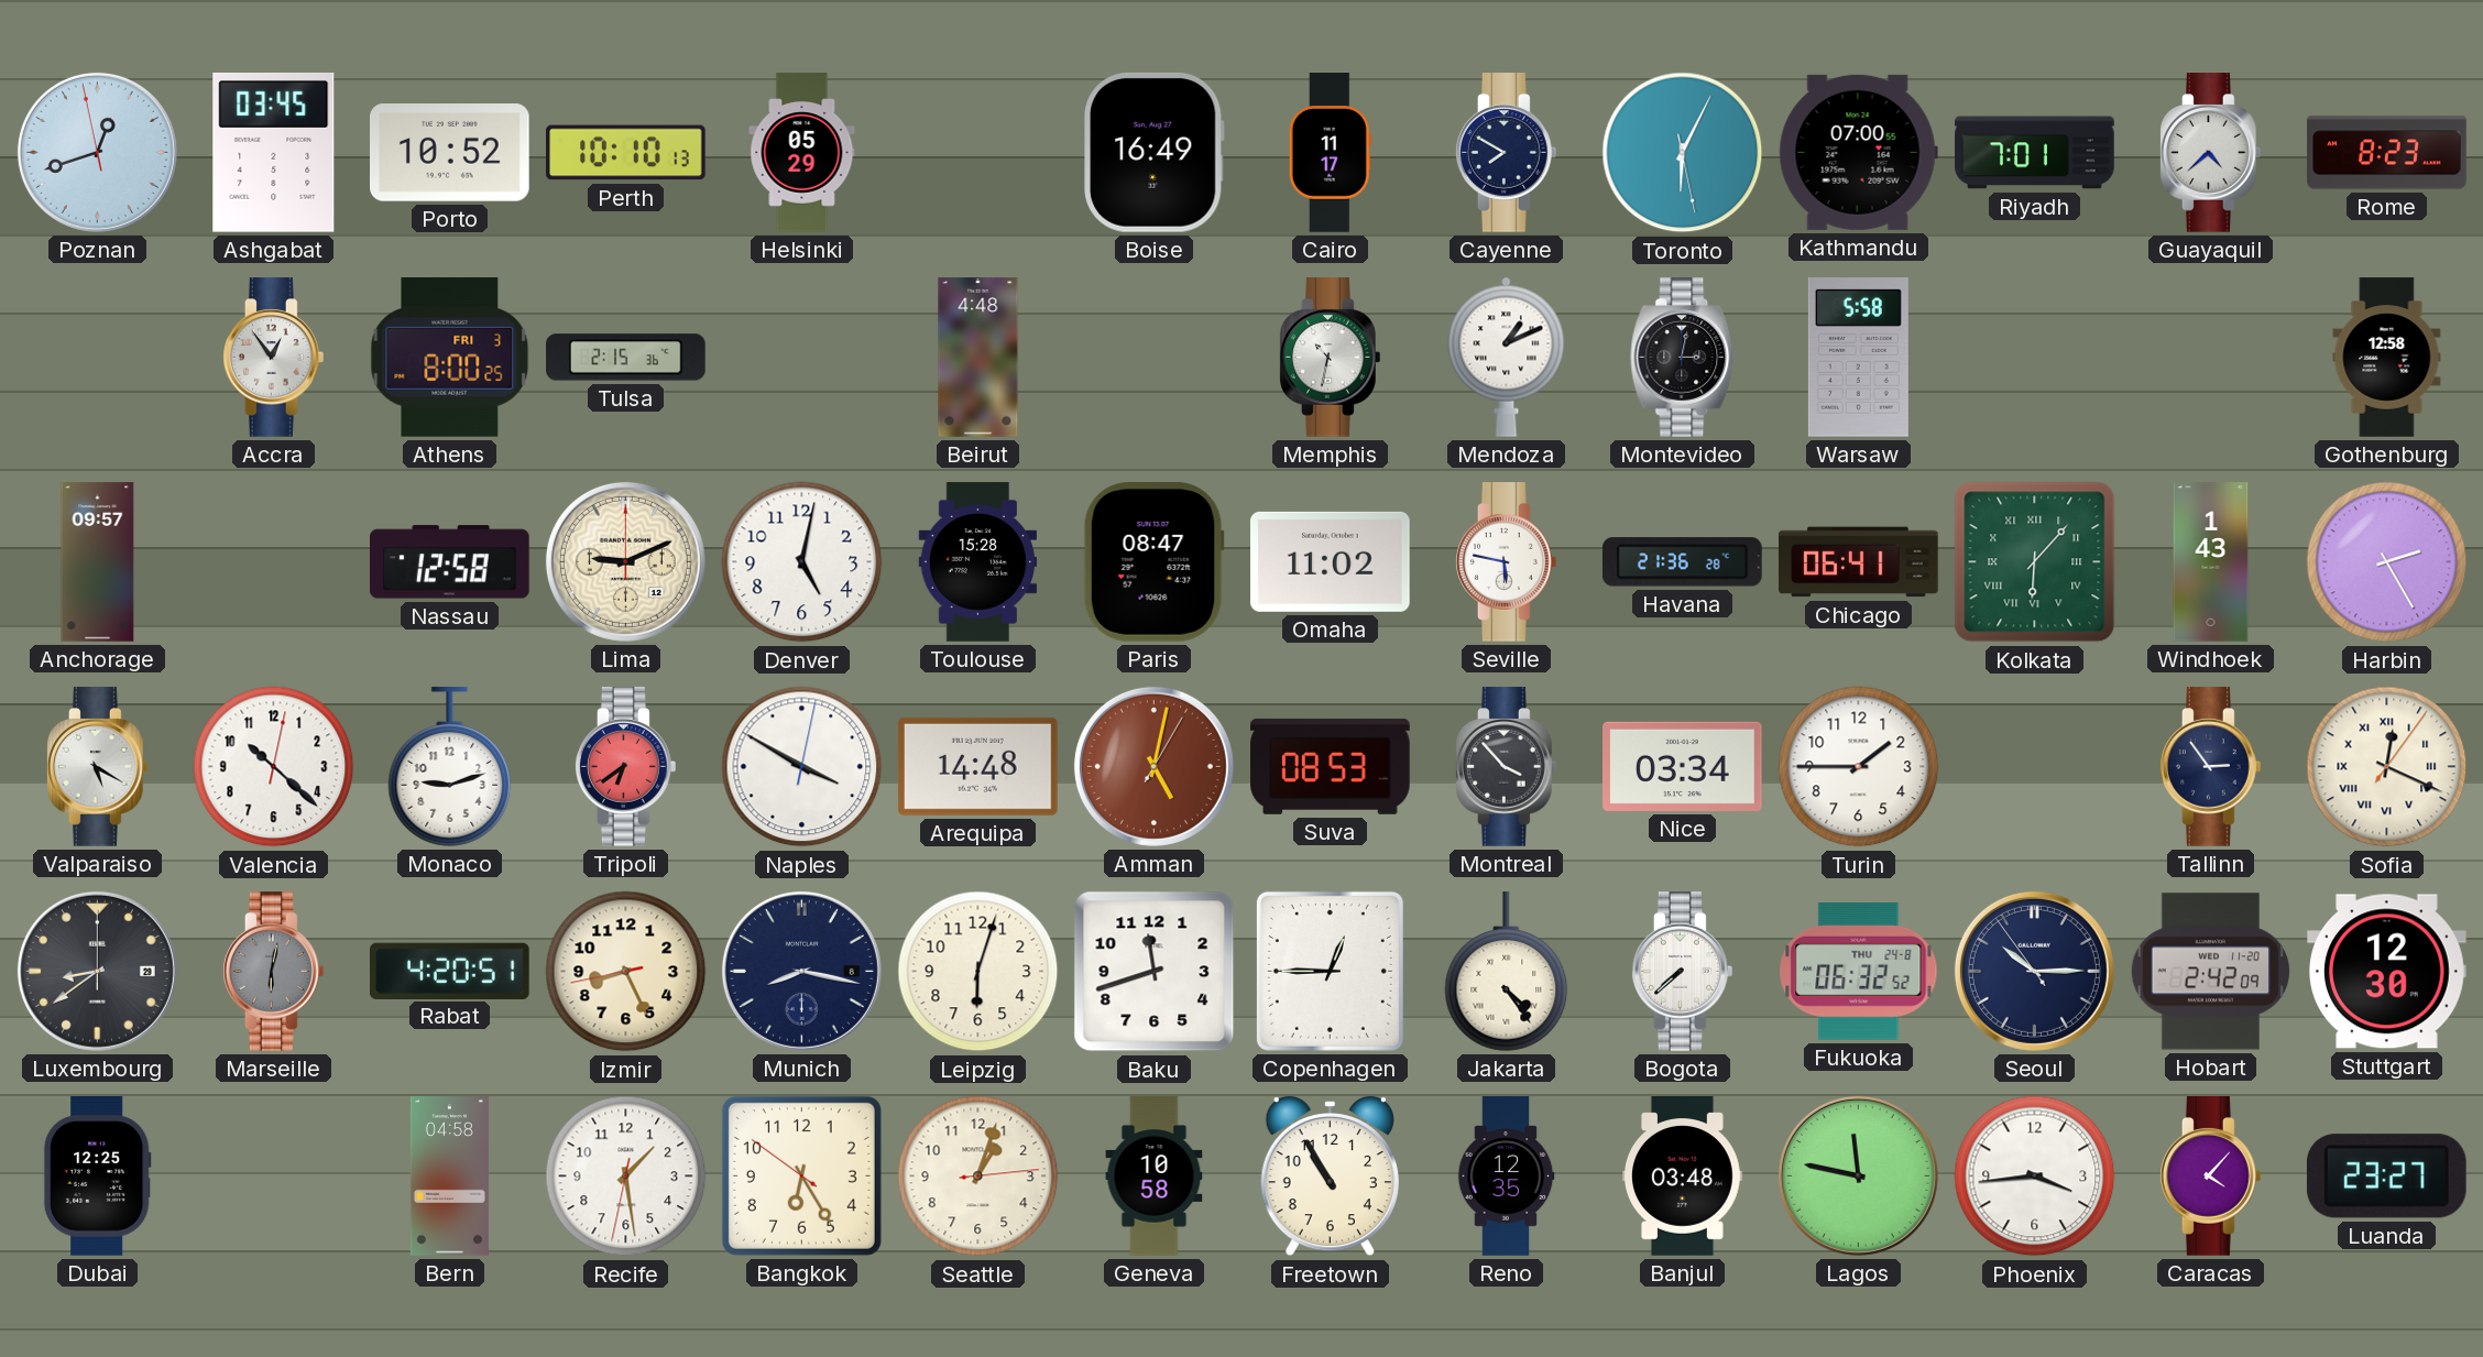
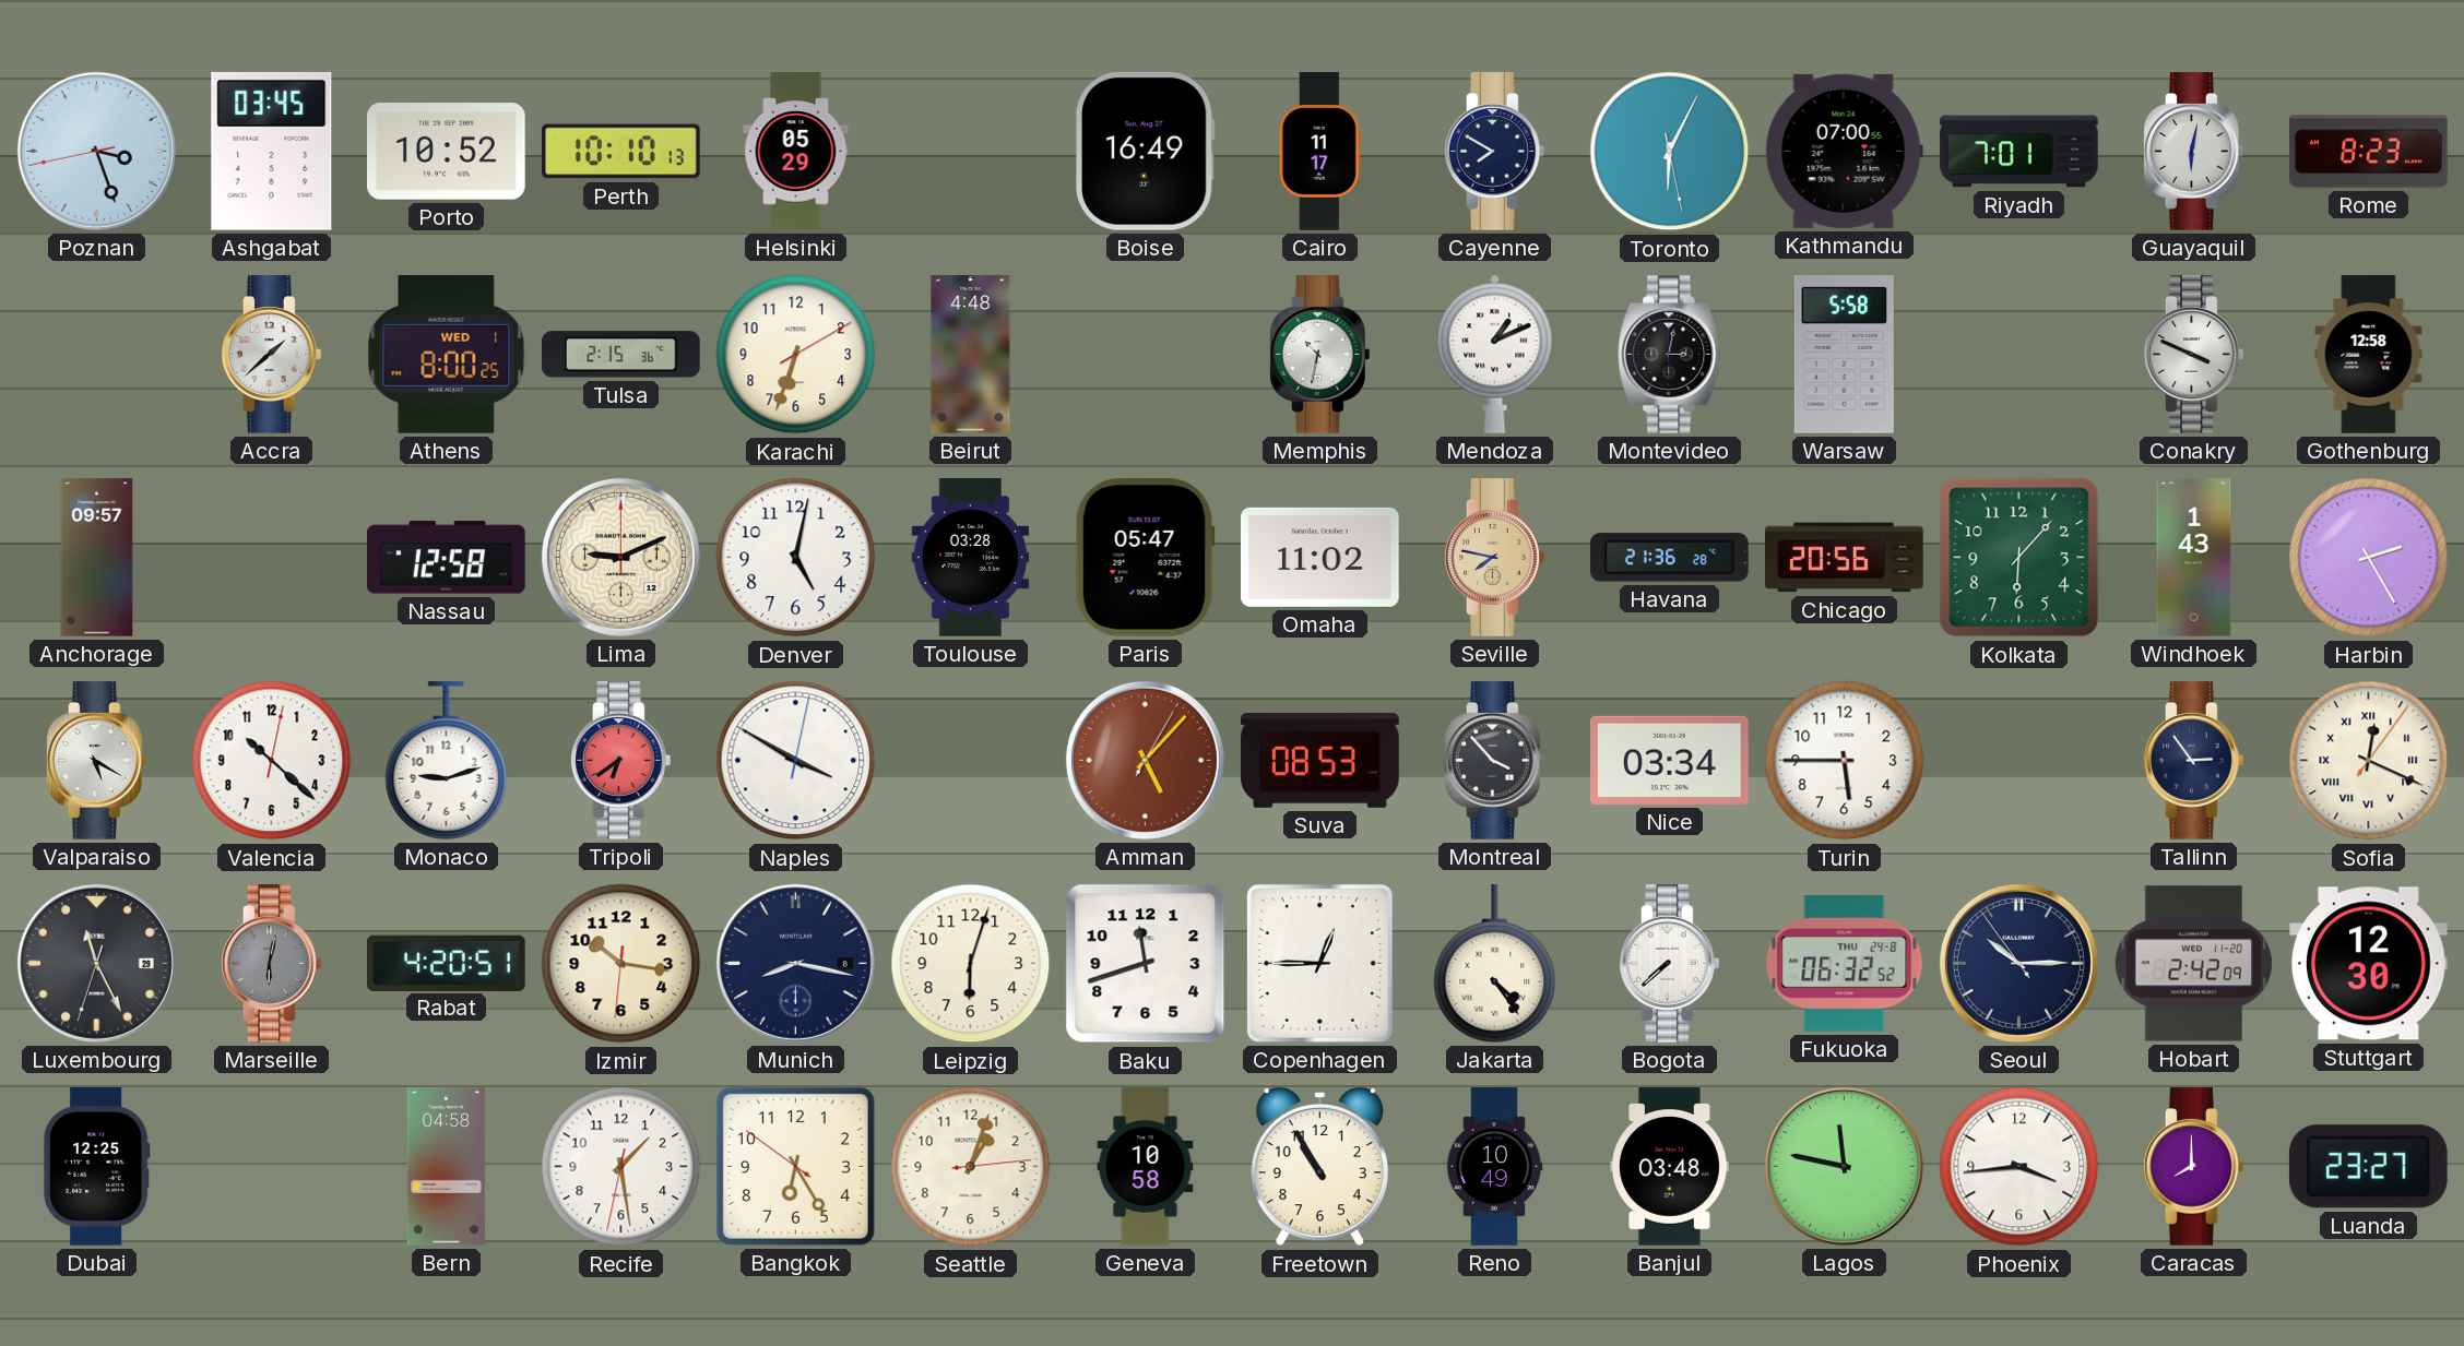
Poznan: 12:41 -> 3:26
Guayaquil: 4:38 -> 6:02
Accra: 12:54 -> 1:38
Athens date: FRI 3 -> WED 1
Karachi: none -> 6:33
Conakry: none -> 3:49
Toulouse: 15:28 -> 03:28
Paris: 08:47 -> 05:47
Seville: 5:47 -> 7:47
Seville dial: white -> champagne
Chicago: 06:41 -> 20:56
Kolkata numerals: Roman -> Arabic
Arequipa: 14:48 -> none
Amman: 5:02 -> 5:07
Turin: 1:45 -> 5:45
Luxembourg: 8:39 -> 11:25
Izmir: 8:25 -> 10:16
Reno: 12:35 -> 10:49
Caracas: 4:07 -> 8:00
